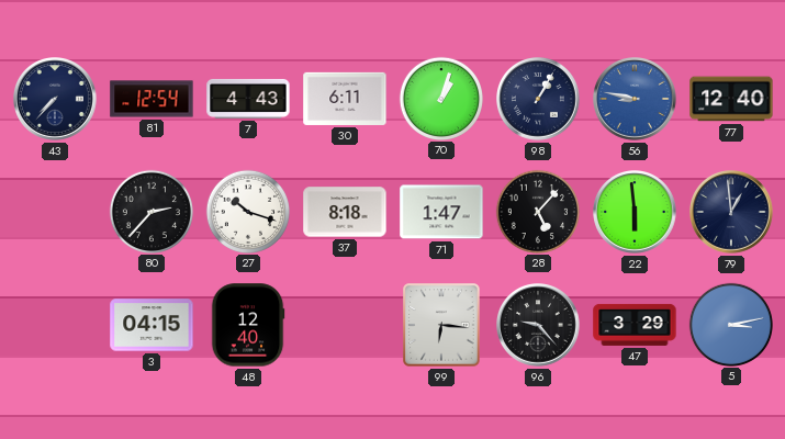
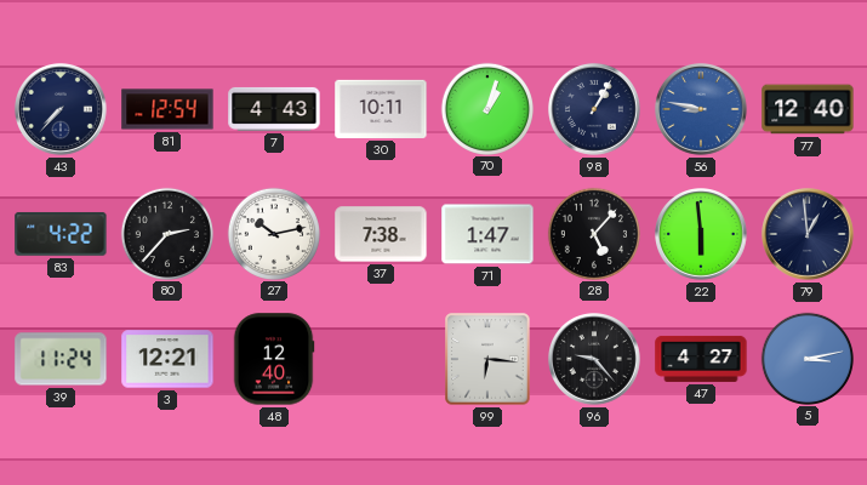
30: 6:11 -> 10:11
83: none -> 4:22
27: 10:18 -> 10:13
37: 8:18 -> 7:38
39: none -> 11:24
3: 04:15 -> 12:21
47: 3:29 -> 4:27
